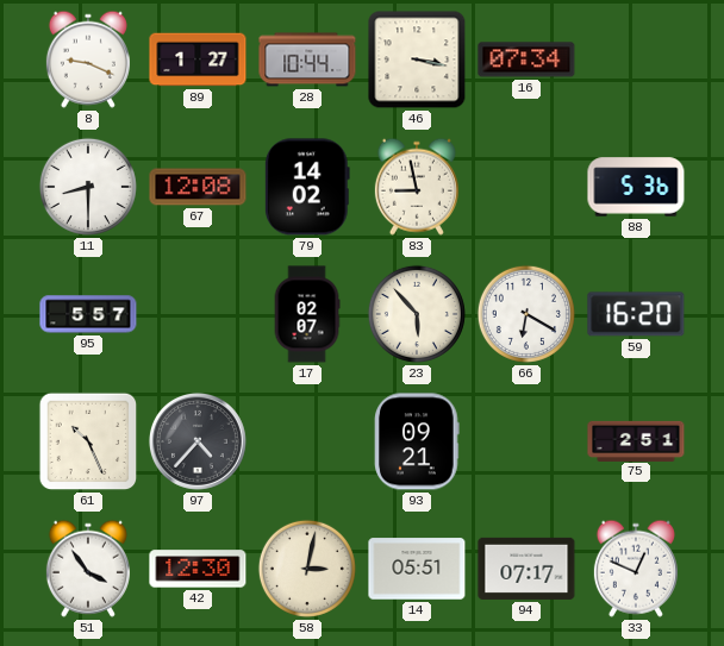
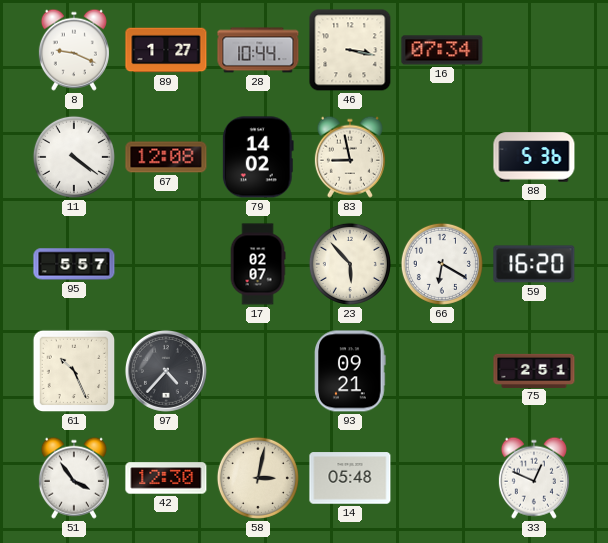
11: 8:30 -> 4:21
14: 05:51 -> 05:48
94: 07:17 -> none
